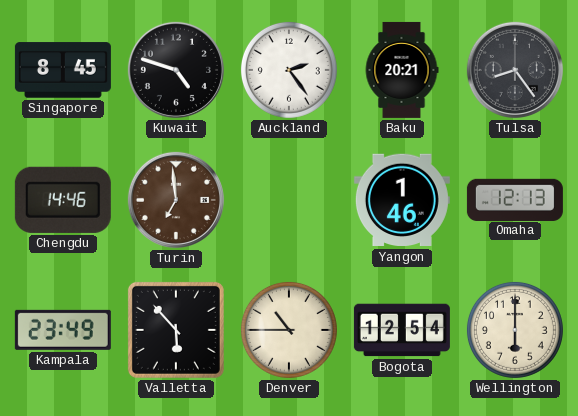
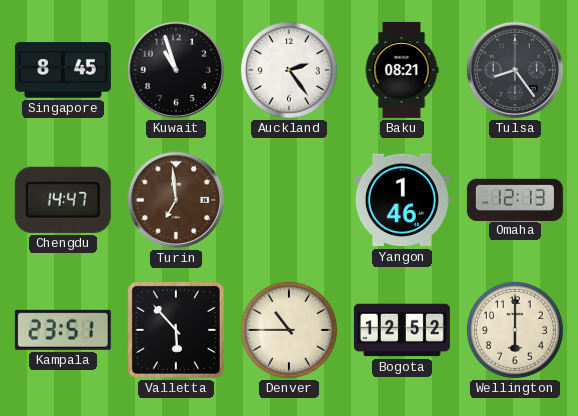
Kuwait: 4:48 -> 10:57
Baku: 20:21 -> 08:21
Chengdu: 14:46 -> 14:47
Kampala: 23:49 -> 23:51
Bogota: 12:54 -> 12:52
